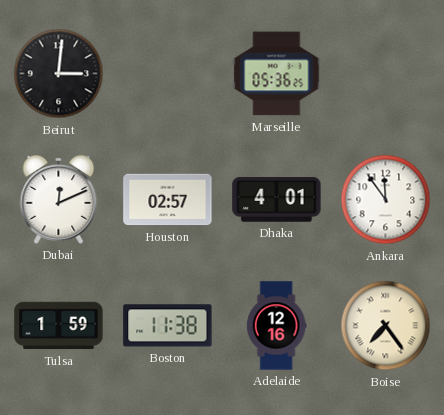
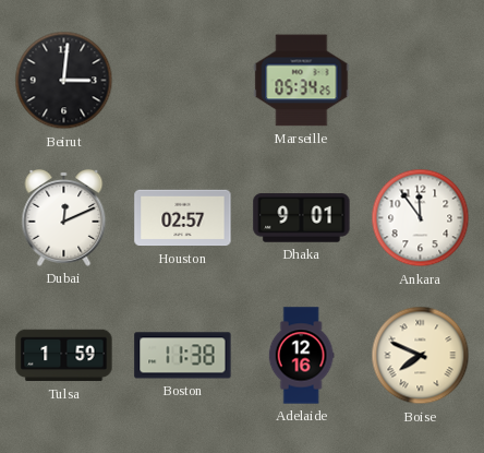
Marseille: 05:36 -> 05:34
Dhaka: 4:01 -> 9:01
Boise: 7:24 -> 7:49
